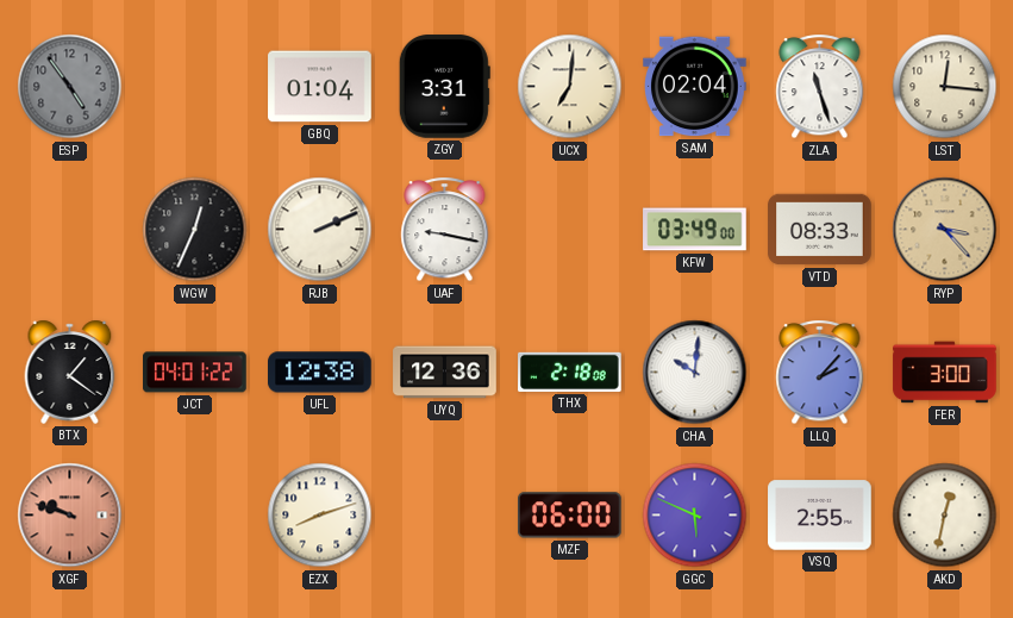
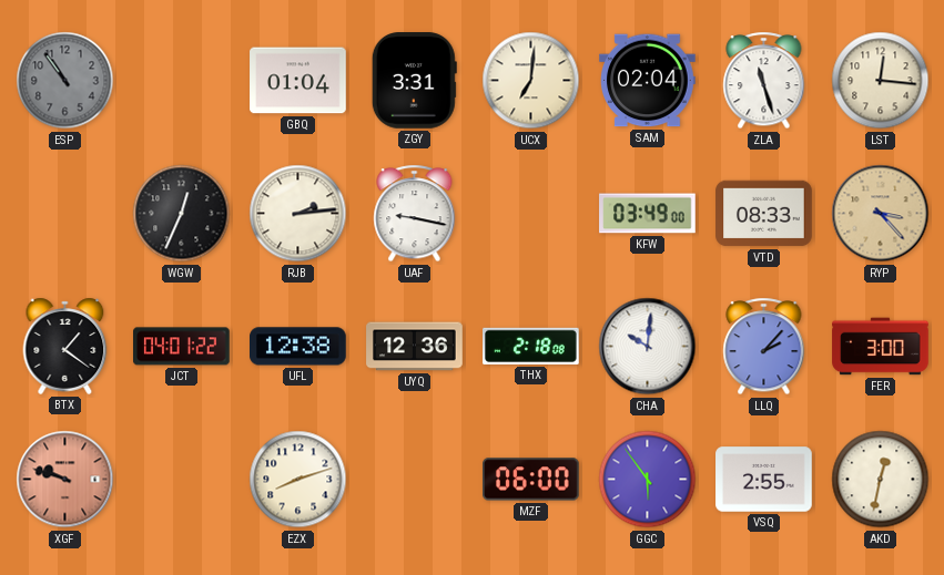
ESP: 4:54 -> 10:54
RJB: 2:11 -> 2:14
GGC: 5:49 -> 5:54
